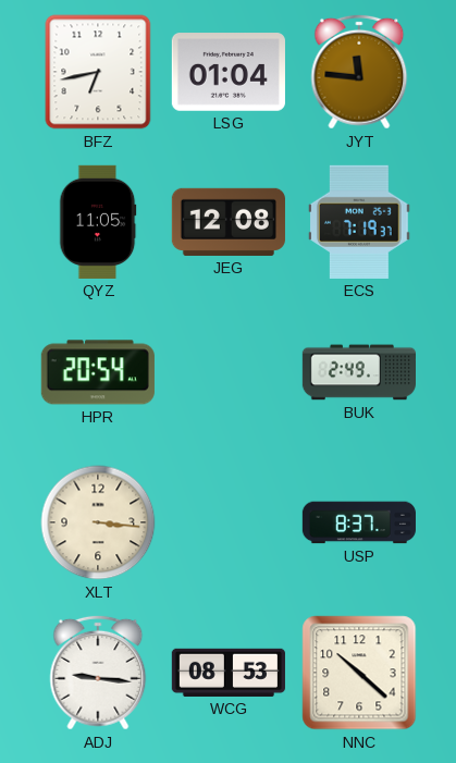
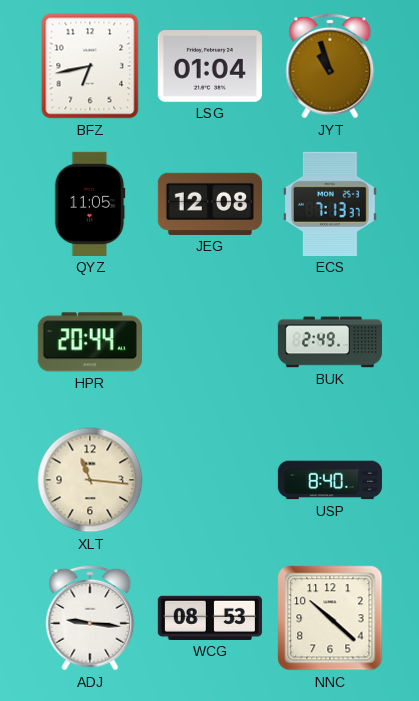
JYT: 11:46 -> 10:57
ECS: 7:19 -> 7:13
HPR: 20:54 -> 20:44
XLT: 3:16 -> 11:16
USP: 8:37 -> 8:40
